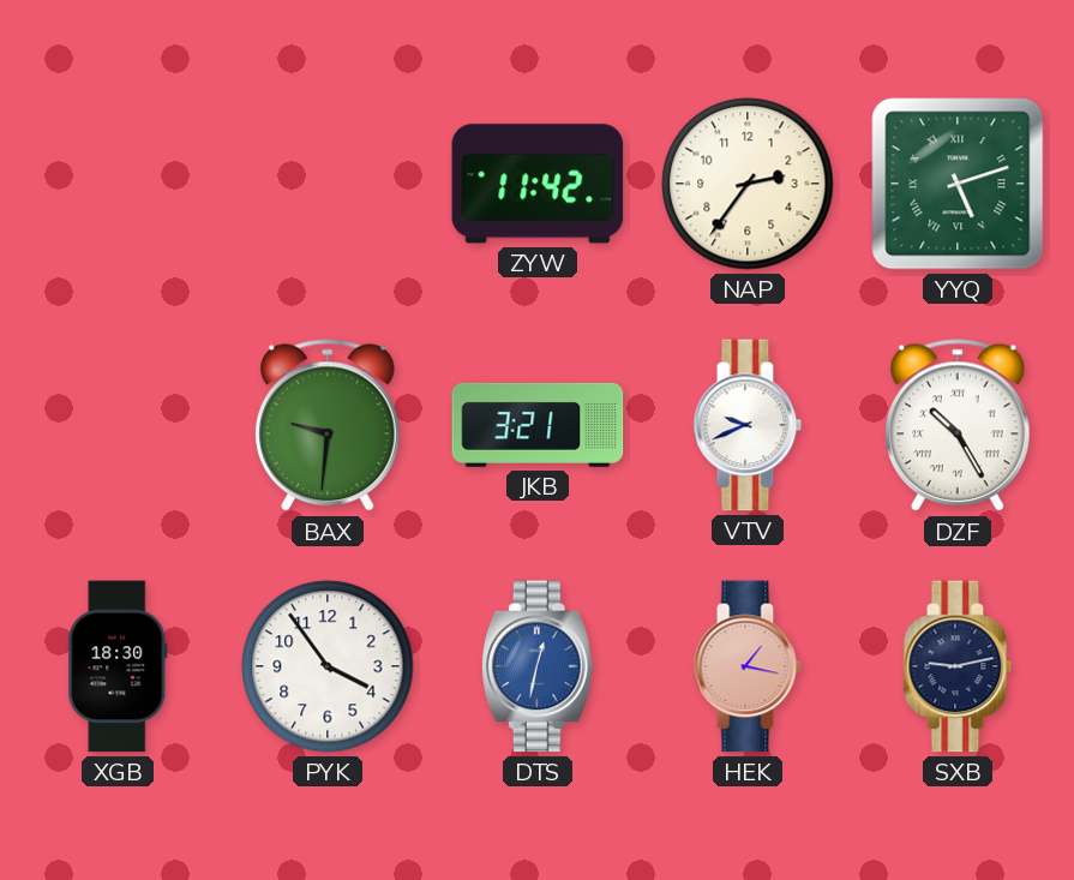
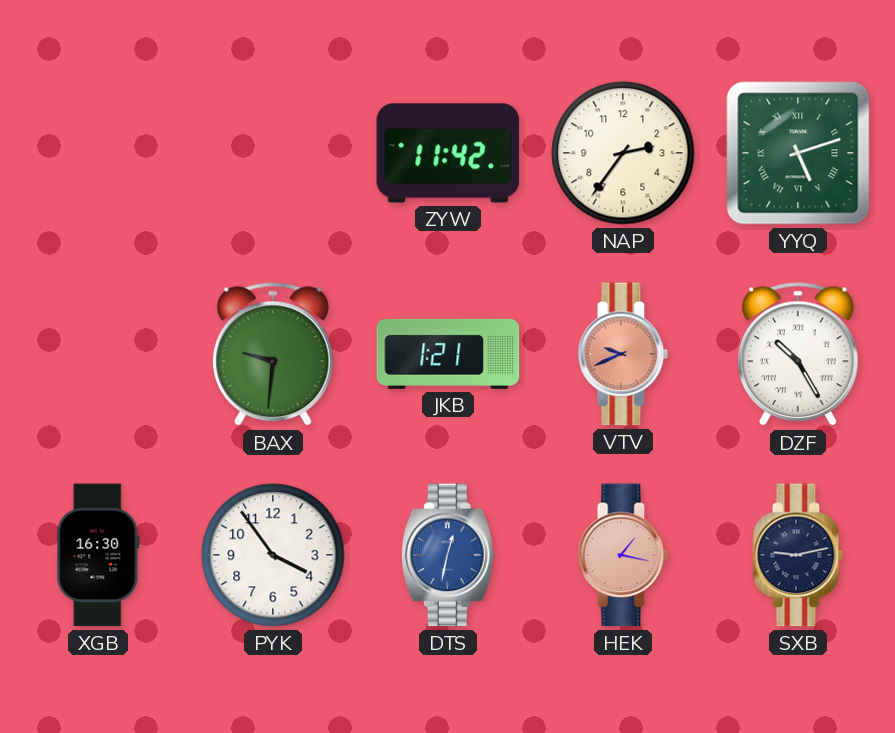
JKB: 3:21 -> 1:21
VTV dial: white -> salmon
XGB: 18:30 -> 16:30
